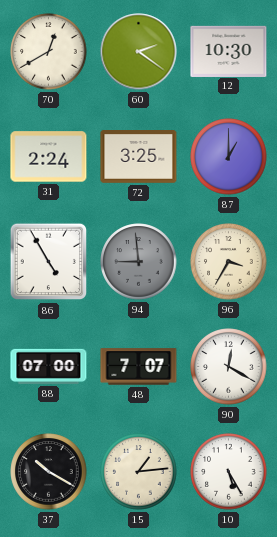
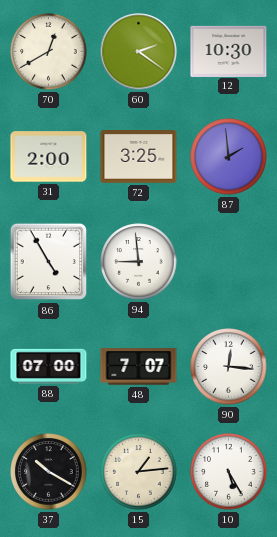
31: 2:24 -> 2:00
87: 1:00 -> 1:59
94 dial: grey -> white
96: 3:35 -> none
90: 12:20 -> 12:16
